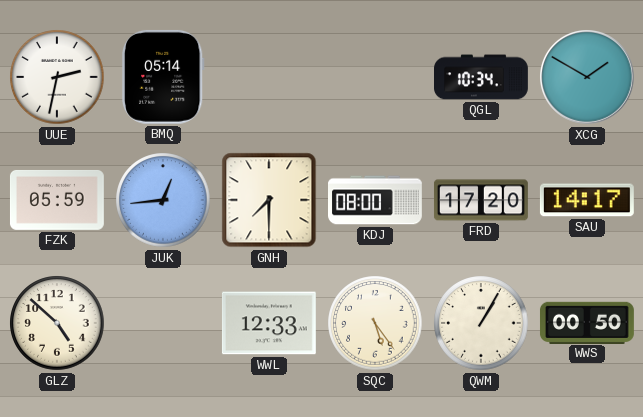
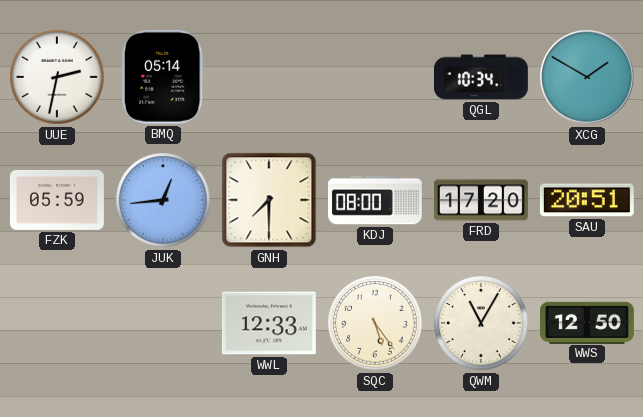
SAU: 14:17 -> 20:51
GLZ: 4:52 -> none
QWM: 1:05 -> 11:05
WWS: 00:50 -> 12:50
